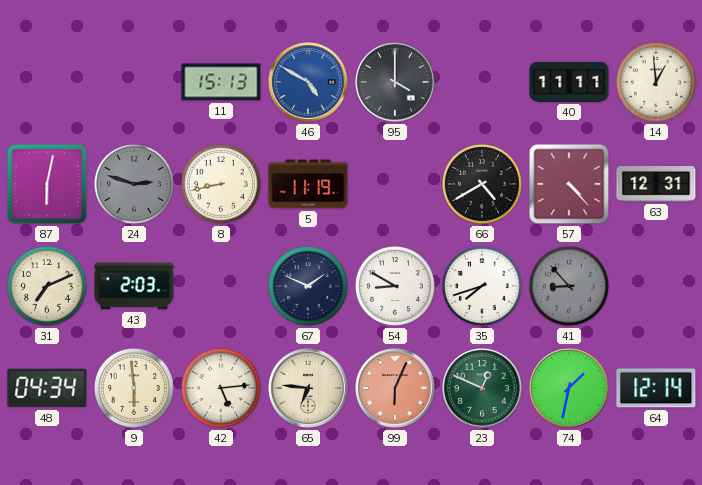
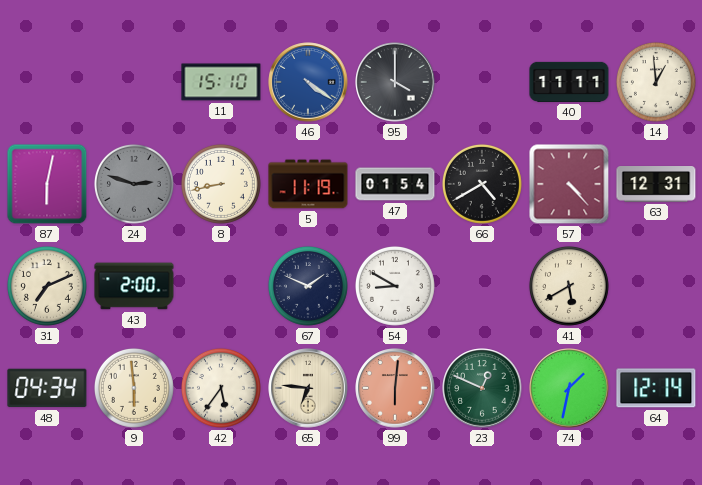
11: 15:13 -> 15:10
46: 4:50 -> 4:21
47: none -> 01:54
43: 2:03 -> 2:00
35: 7:42 -> none
41: 8:53 -> 5:40
41 dial: grey -> cream
42: 5:14 -> 5:36
99: 6:04 -> 6:01
